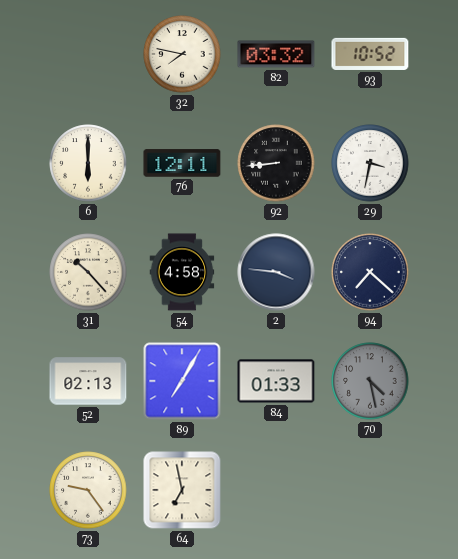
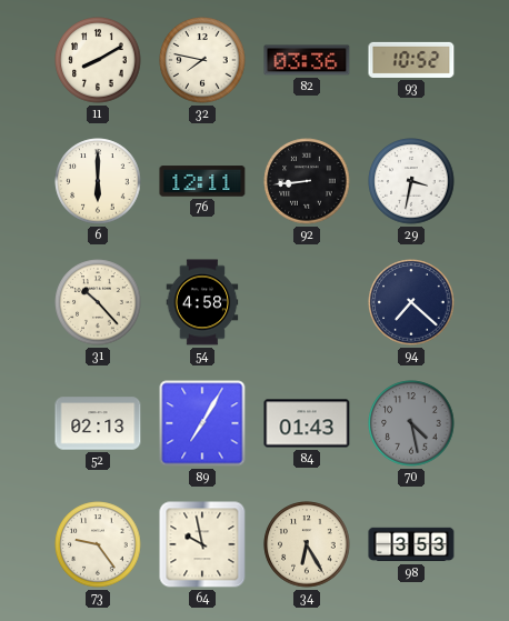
11: none -> 8:10
82: 03:32 -> 03:36
2: 3:46 -> none
84: 01:33 -> 01:43
64: 6:58 -> 9:58
34: none -> 6:25
98: none -> 3:53
